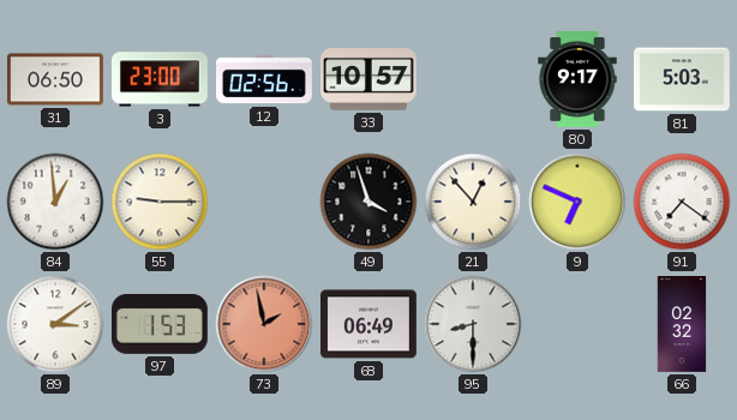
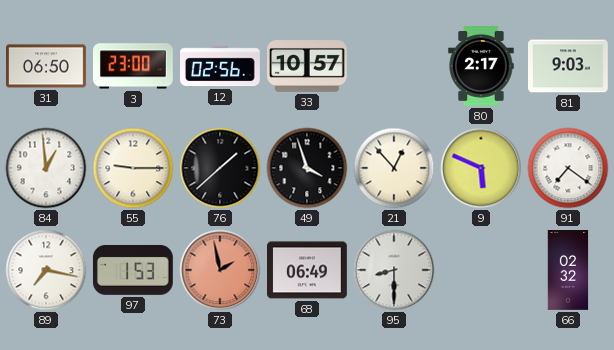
80: 9:17 -> 2:17
81: 5:03 -> 9:03
76: none -> 1:38
9: 6:49 -> 5:49
89: 3:09 -> 7:17
